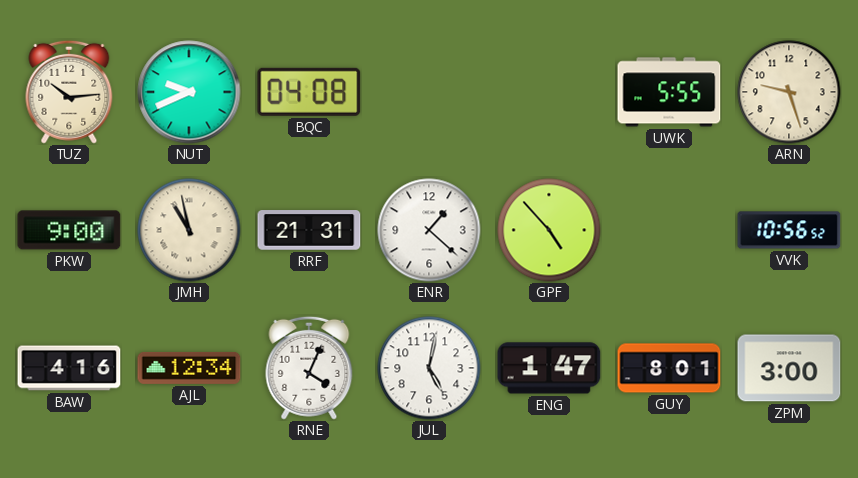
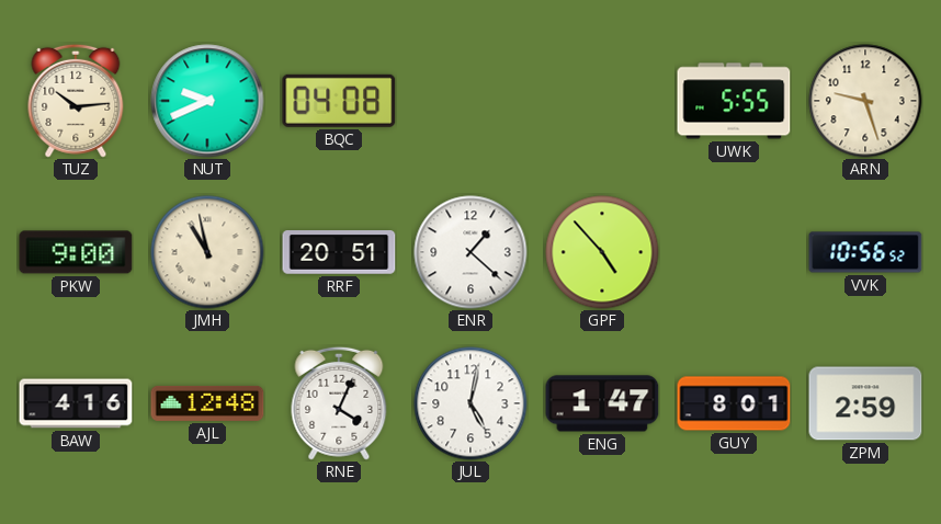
RRF: 21:31 -> 20:51
AJL: 12:34 -> 12:48
ZPM: 3:00 -> 2:59
